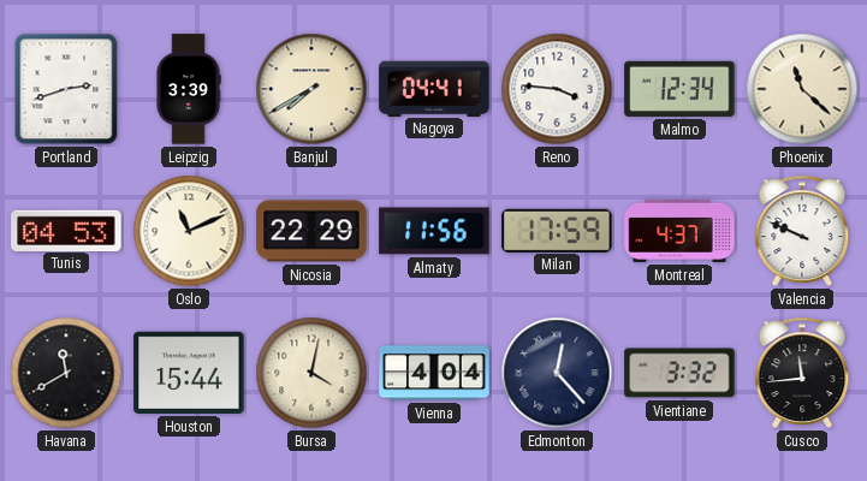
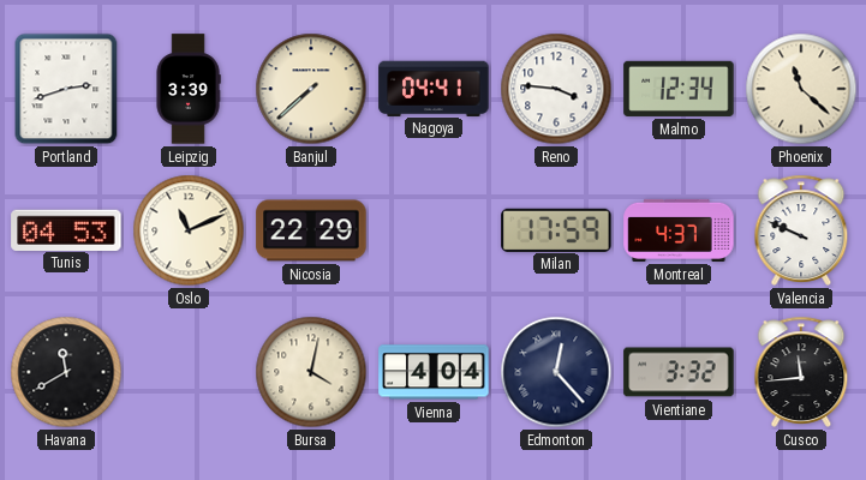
Banjul: 7:40 -> 7:38
Almaty: 11:56 -> none
Houston: 15:44 -> none
